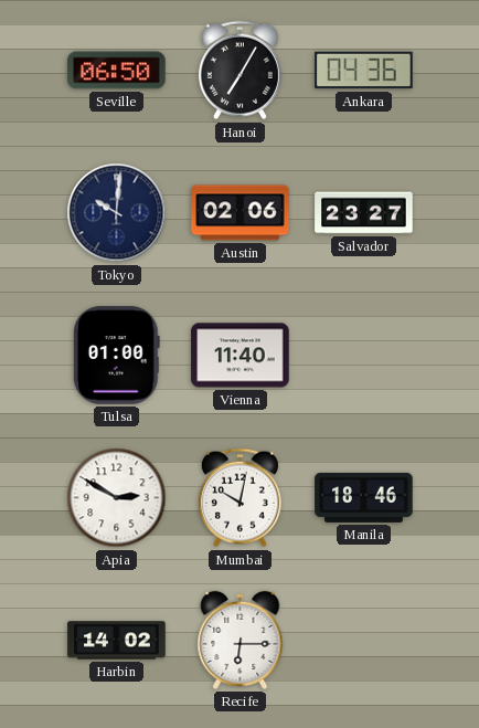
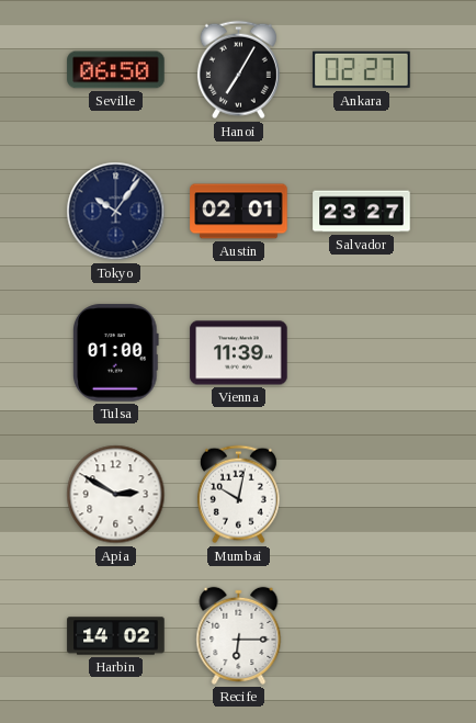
Ankara: 04:36 -> 02:27
Tokyo: 10:01 -> 10:06
Austin: 02:06 -> 02:01
Vienna: 11:40 -> 11:39
Manila: 18:46 -> none
